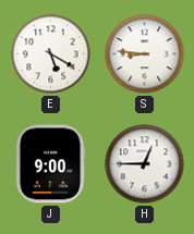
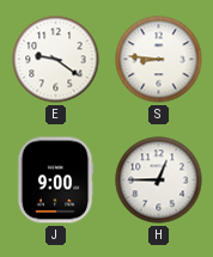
E: 5:20 -> 9:21
